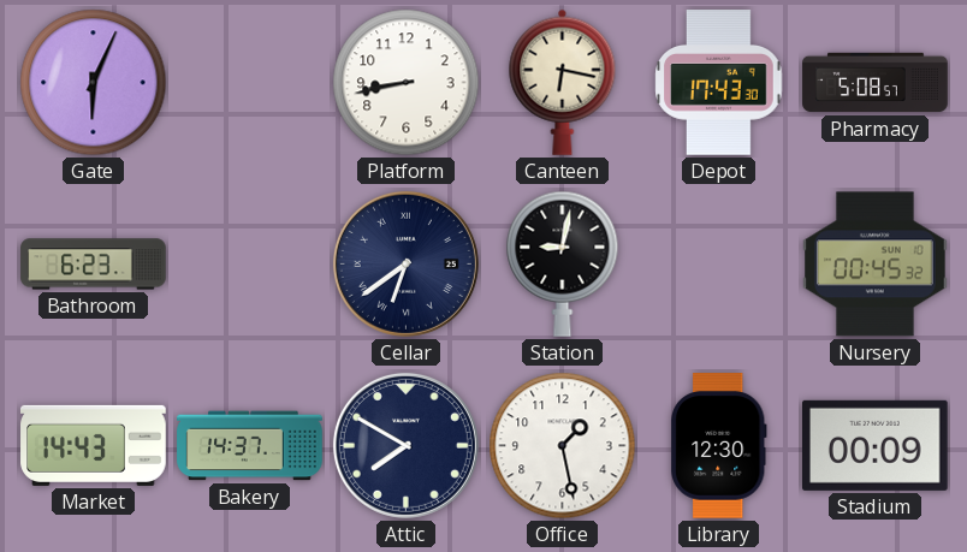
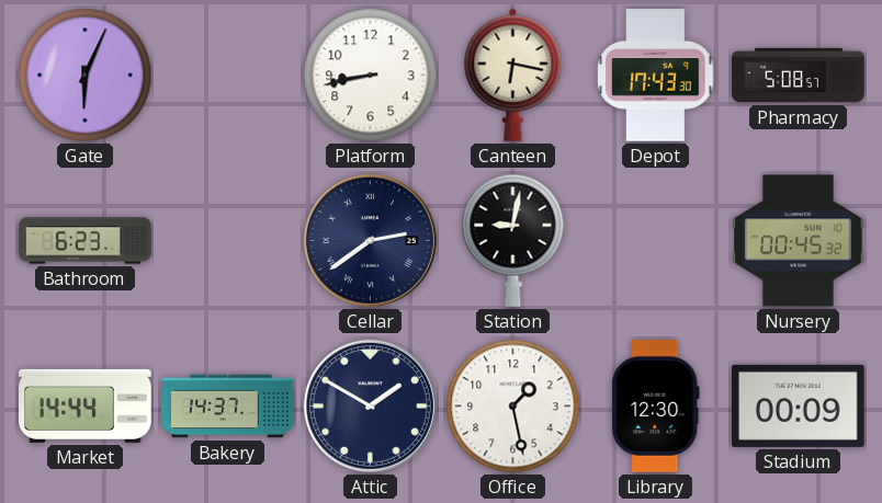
Cellar: 6:39 -> 2:39
Market: 14:43 -> 14:44
Attic: 7:50 -> 1:50
